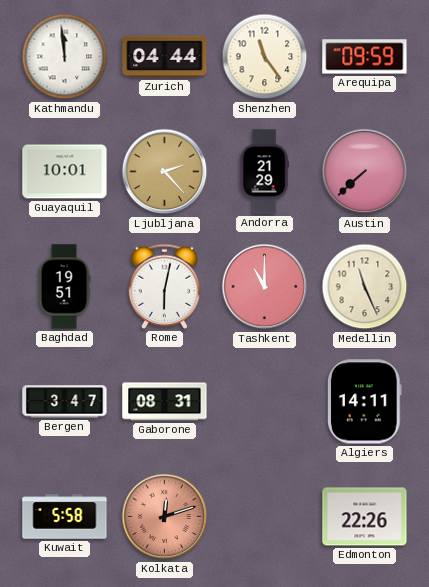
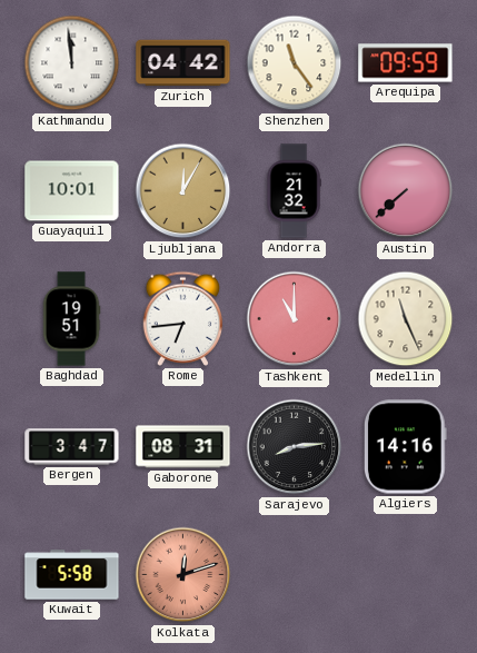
Zurich: 04:44 -> 04:42
Ljubljana: 2:23 -> 12:05
Andorra: 21:29 -> 21:32
Rome: 6:02 -> 6:44
Sarajevo: none -> 8:14
Algiers: 14:11 -> 14:16
Edmonton: 22:26 -> none
